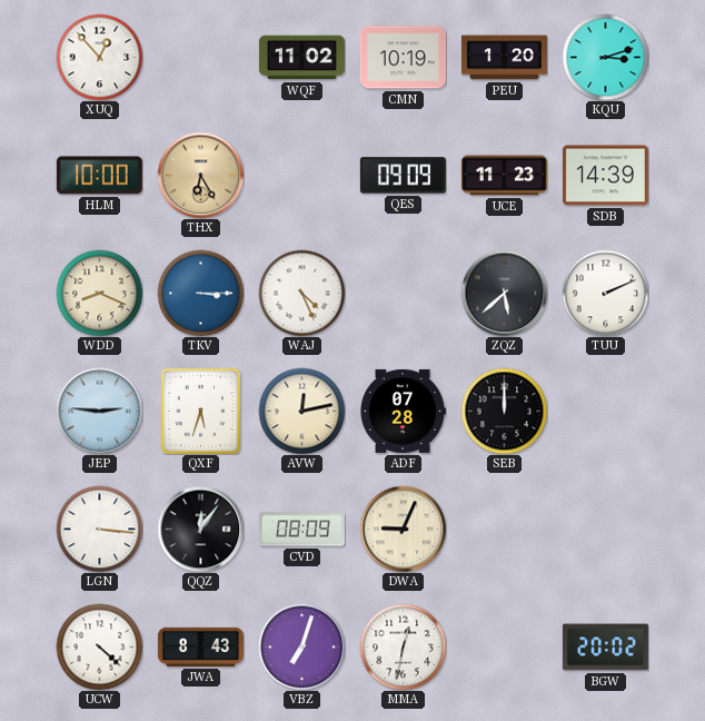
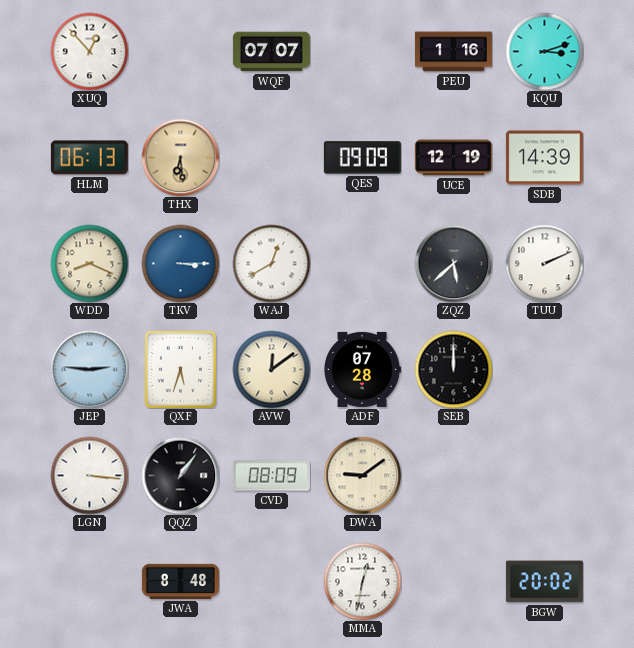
WQF: 11:02 -> 07:07
CMN: 10:19 -> none
PEU: 1:20 -> 1:16
HLM: 10:00 -> 06:13
THX: 6:25 -> 6:29
UCE: 11:23 -> 12:19
WAJ: 4:26 -> 12:40
AVW: 12:13 -> 12:09
QQZ: 12:06 -> 1:06
DWA: 9:04 -> 9:09
UCW: 4:22 -> none
JWA: 8:43 -> 8:48
VBZ: 7:03 -> none
